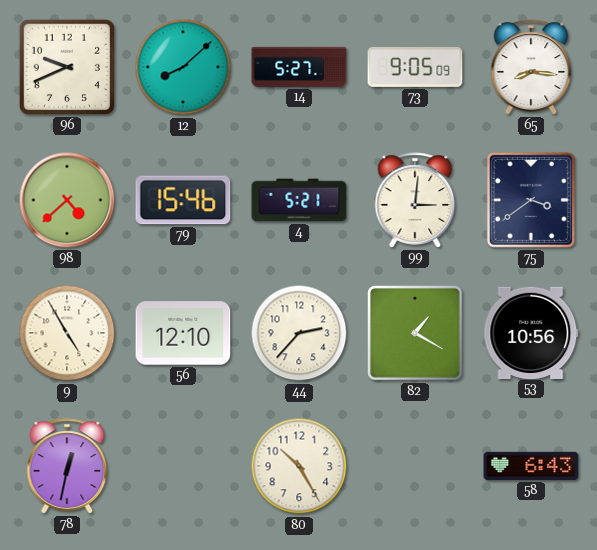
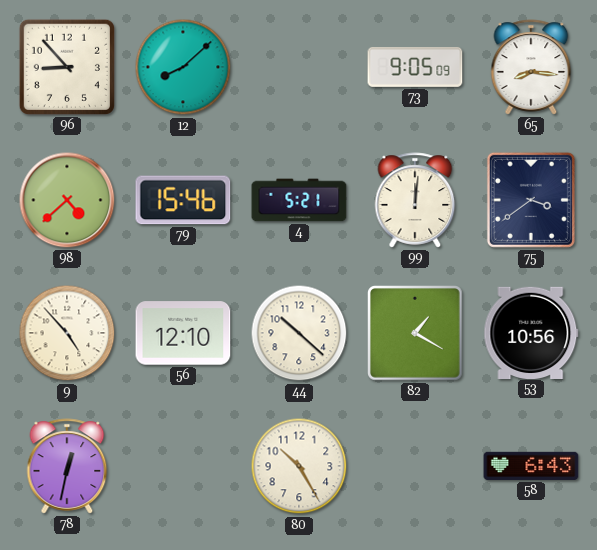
96: 9:41 -> 8:53
14: 5:27 -> none
99: 3:01 -> 12:01
9: 4:55 -> 4:53
44: 2:37 -> 10:22
